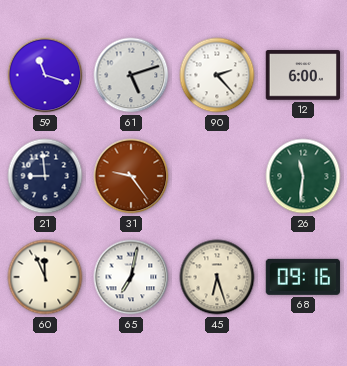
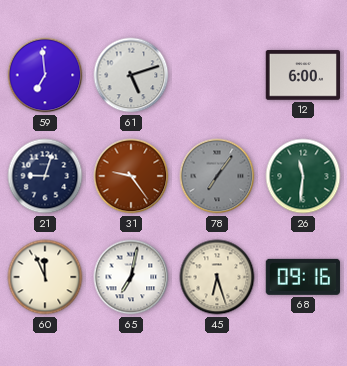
59: 11:18 -> 6:59
90: 2:23 -> none
21: 8:59 -> 9:03
78: none -> 7:06
